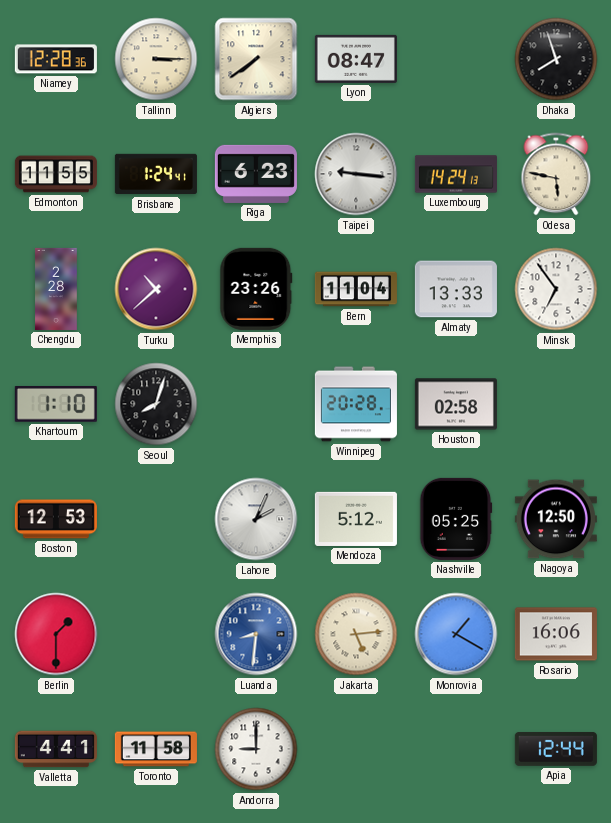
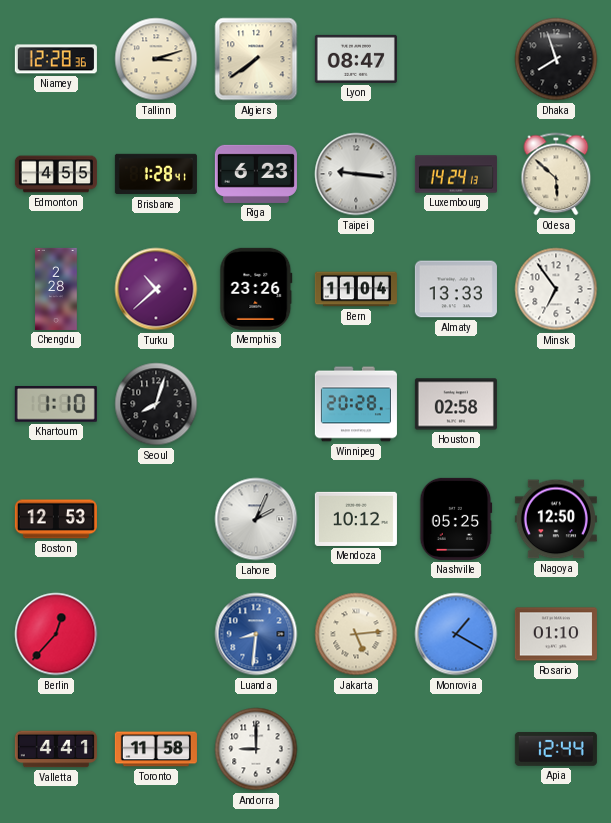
Tallinn: 3:15 -> 3:12
Edmonton: 11:55 -> 4:55
Brisbane: 1:24 -> 1:28
Odesa: 5:47 -> 5:52
Mendoza: 5:12 -> 10:12
Berlin: 1:30 -> 12:37
Rosario: 16:06 -> 01:10
